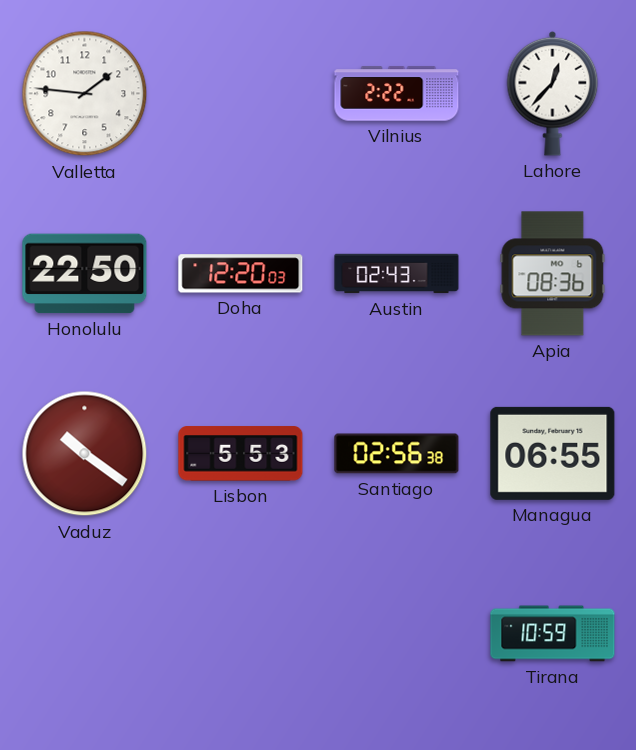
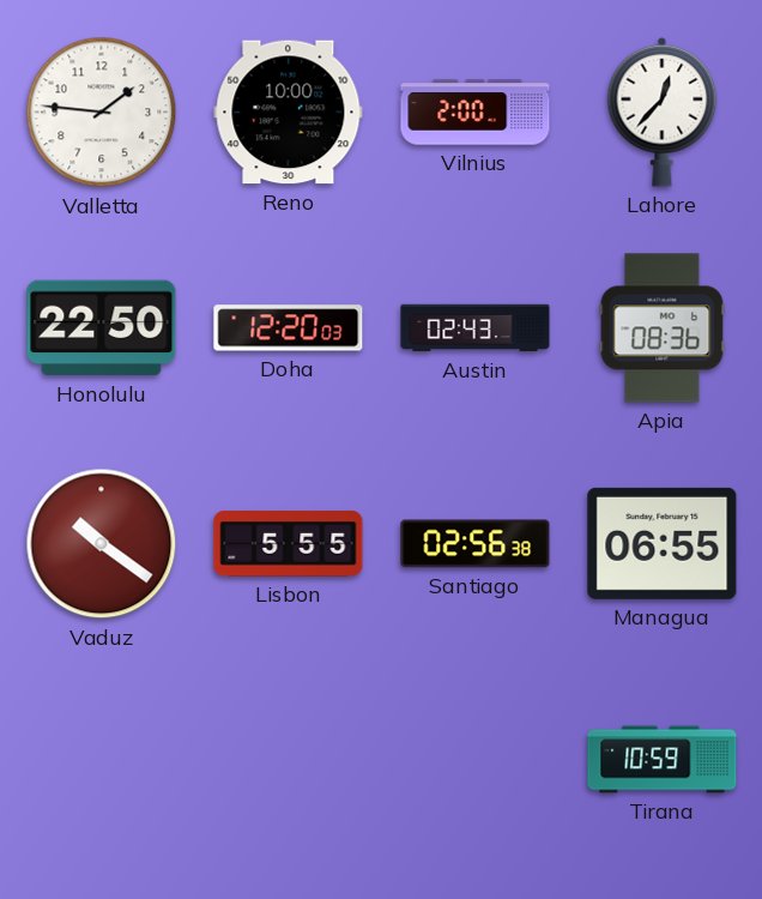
Reno: none -> 10:00
Vilnius: 2:22 -> 2:00
Lisbon: 5:53 -> 5:55
